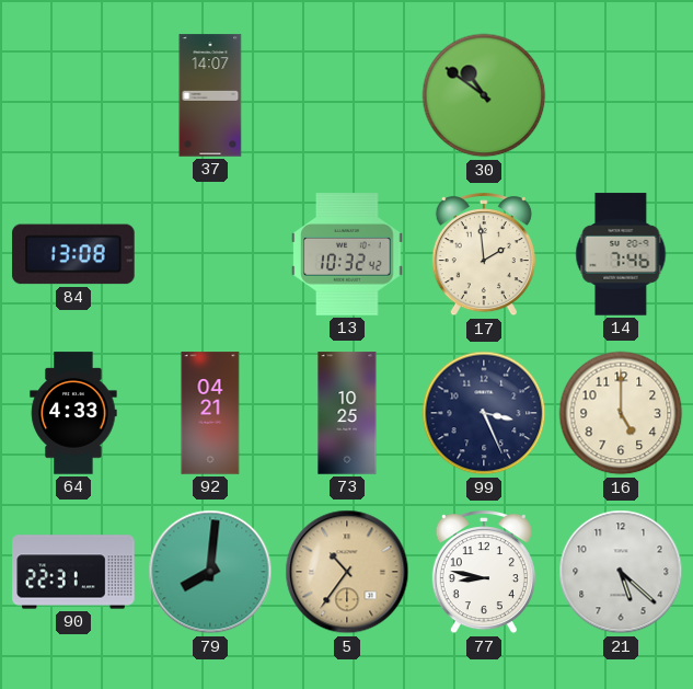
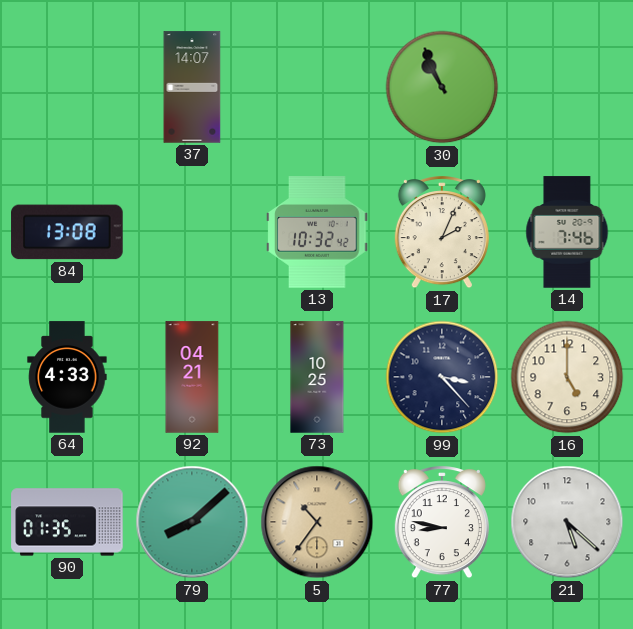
30: 10:51 -> 10:56
17: 1:59 -> 2:04
99: 3:26 -> 3:23
90: 22:31 -> 01:35
79: 8:01 -> 8:08
